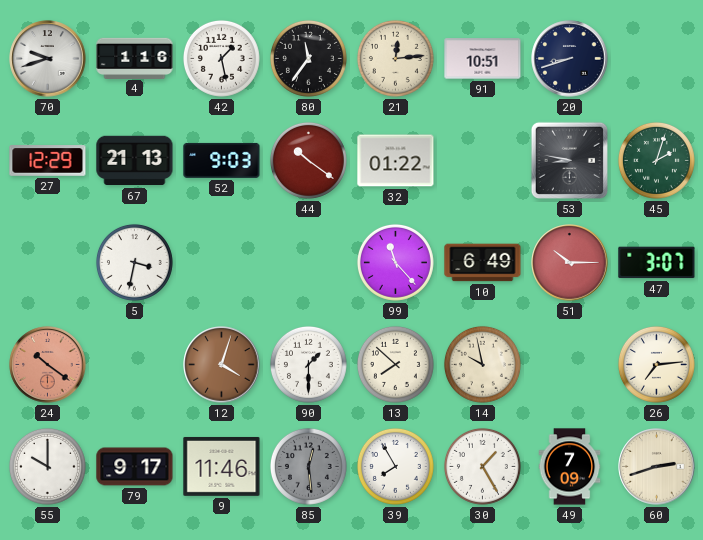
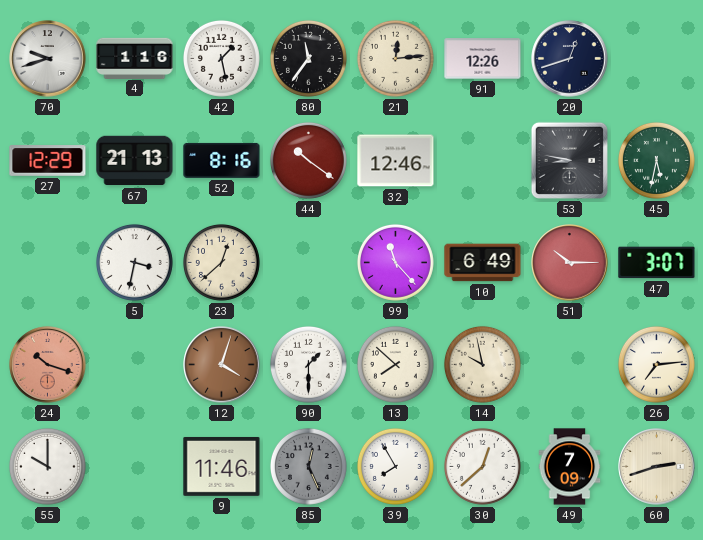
91: 10:51 -> 12:26
20: 8:42 -> 12:42
52: 9:03 -> 8:16
32: 01:22 -> 12:46
45: 2:03 -> 5:32
23: none -> 12:38
24: 10:21 -> 10:18
79: 9:17 -> none
85: 12:29 -> 12:26
30: 1:25 -> 12:38
